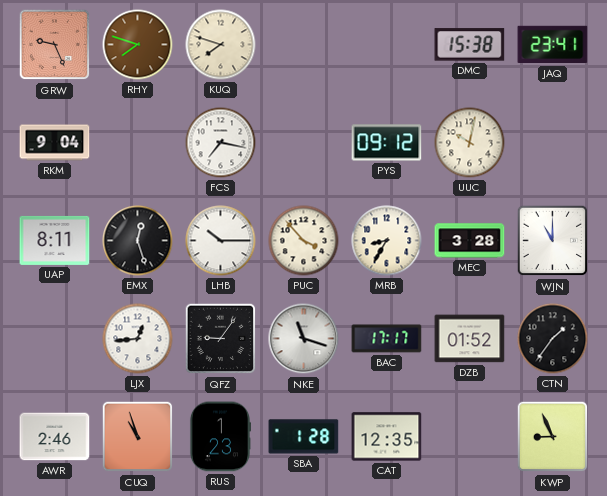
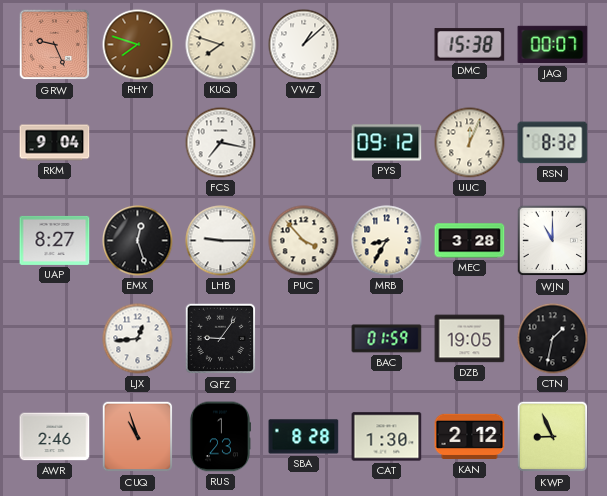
VWZ: none -> 1:08
JAQ: 23:41 -> 00:07
UUC: 10:02 -> 12:04
RSN: none -> 8:32
UAP: 8:11 -> 8:27
LHB: 10:15 -> 9:15
NKE: 11:18 -> none
BAC: 17:17 -> 01:59
DZB: 01:52 -> 19:05
CTN: 1:36 -> 1:32
SBA: 1:28 -> 8:28
CAT: 12:35 -> 1:30
KAN: none -> 2:12
